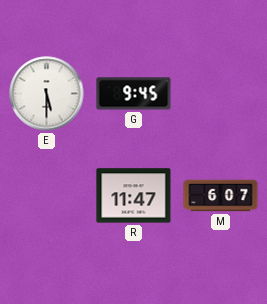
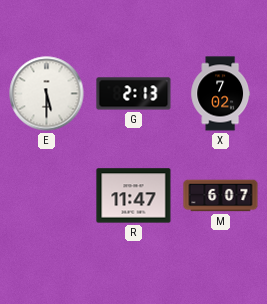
G: 9:45 -> 2:13
X: none -> 7:02
